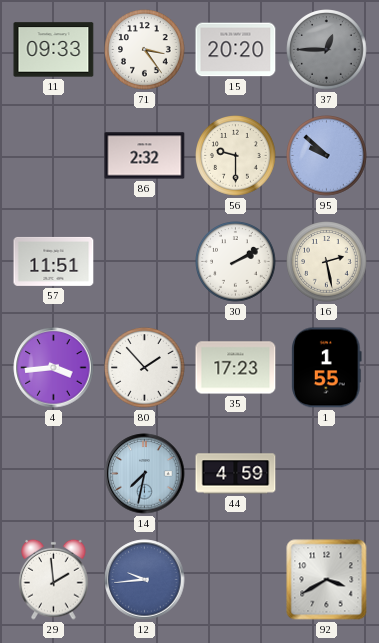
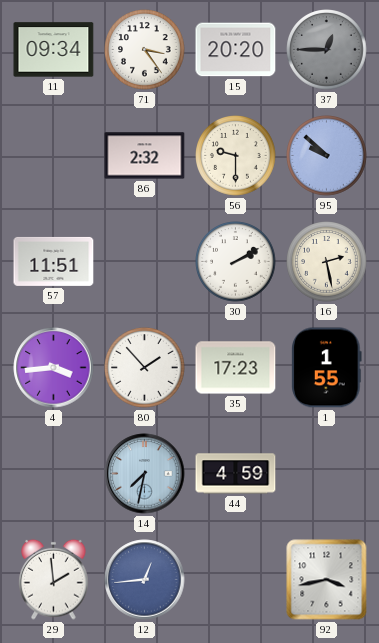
11: 09:33 -> 09:34
12: 9:44 -> 12:44
92: 3:40 -> 3:43
